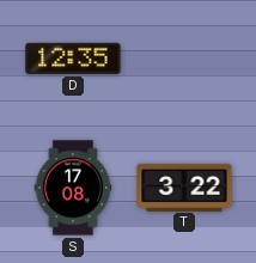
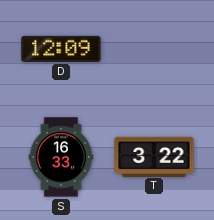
D: 12:35 -> 12:09
S: 17:08 -> 16:33
